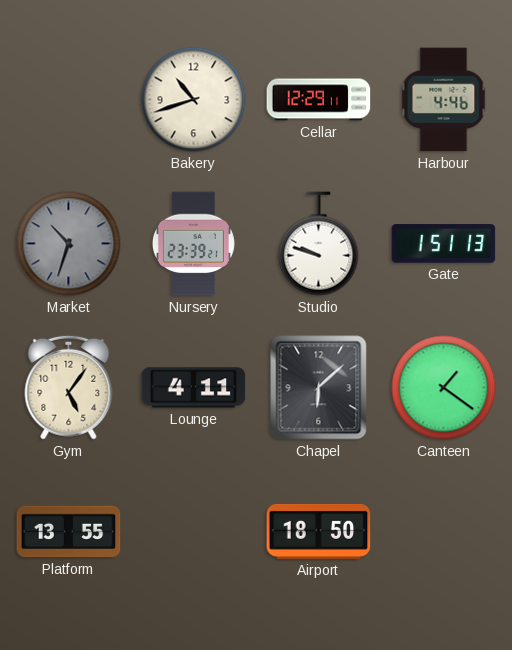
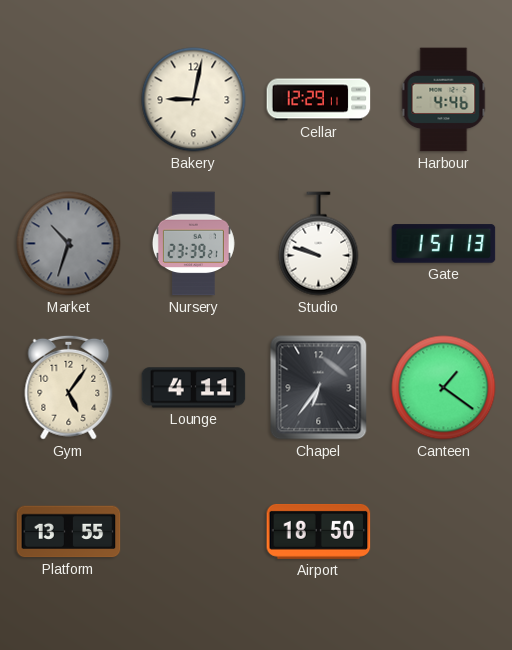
Bakery: 10:42 -> 9:02
Chapel: 6:08 -> 6:36
